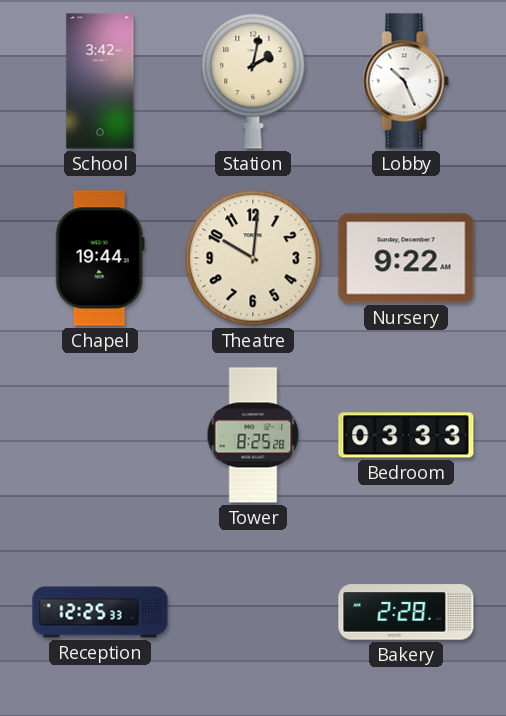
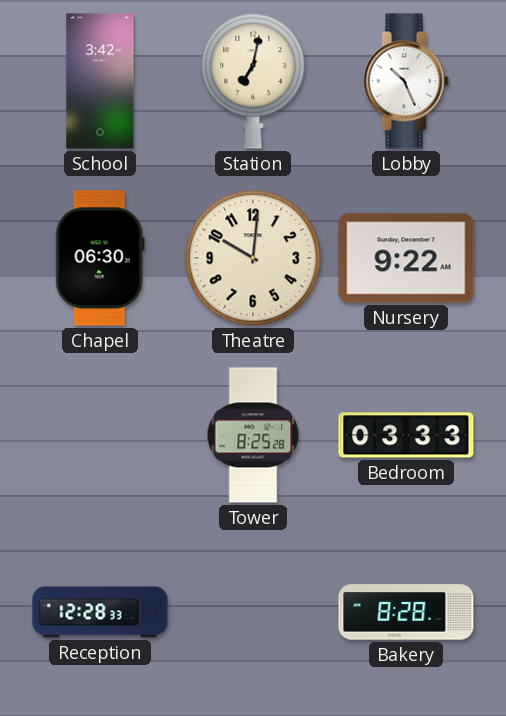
Station: 2:02 -> 7:02
Chapel: 19:44 -> 06:30
Reception: 12:25 -> 12:28
Bakery: 2:28 -> 8:28
